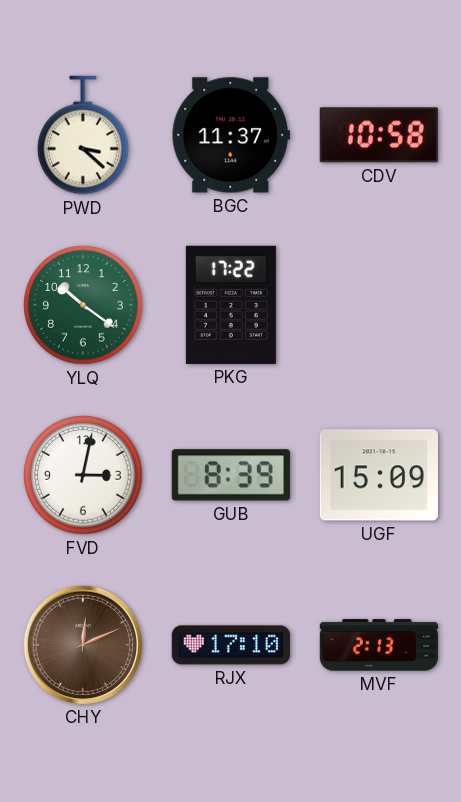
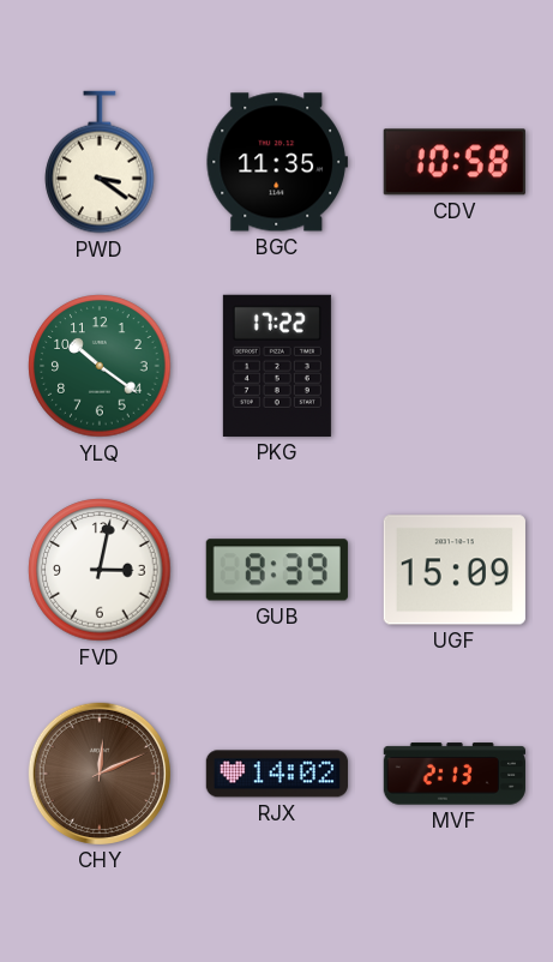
PWD: 3:22 -> 3:21
BGC: 11:37 -> 11:35
RJX: 17:10 -> 14:02
